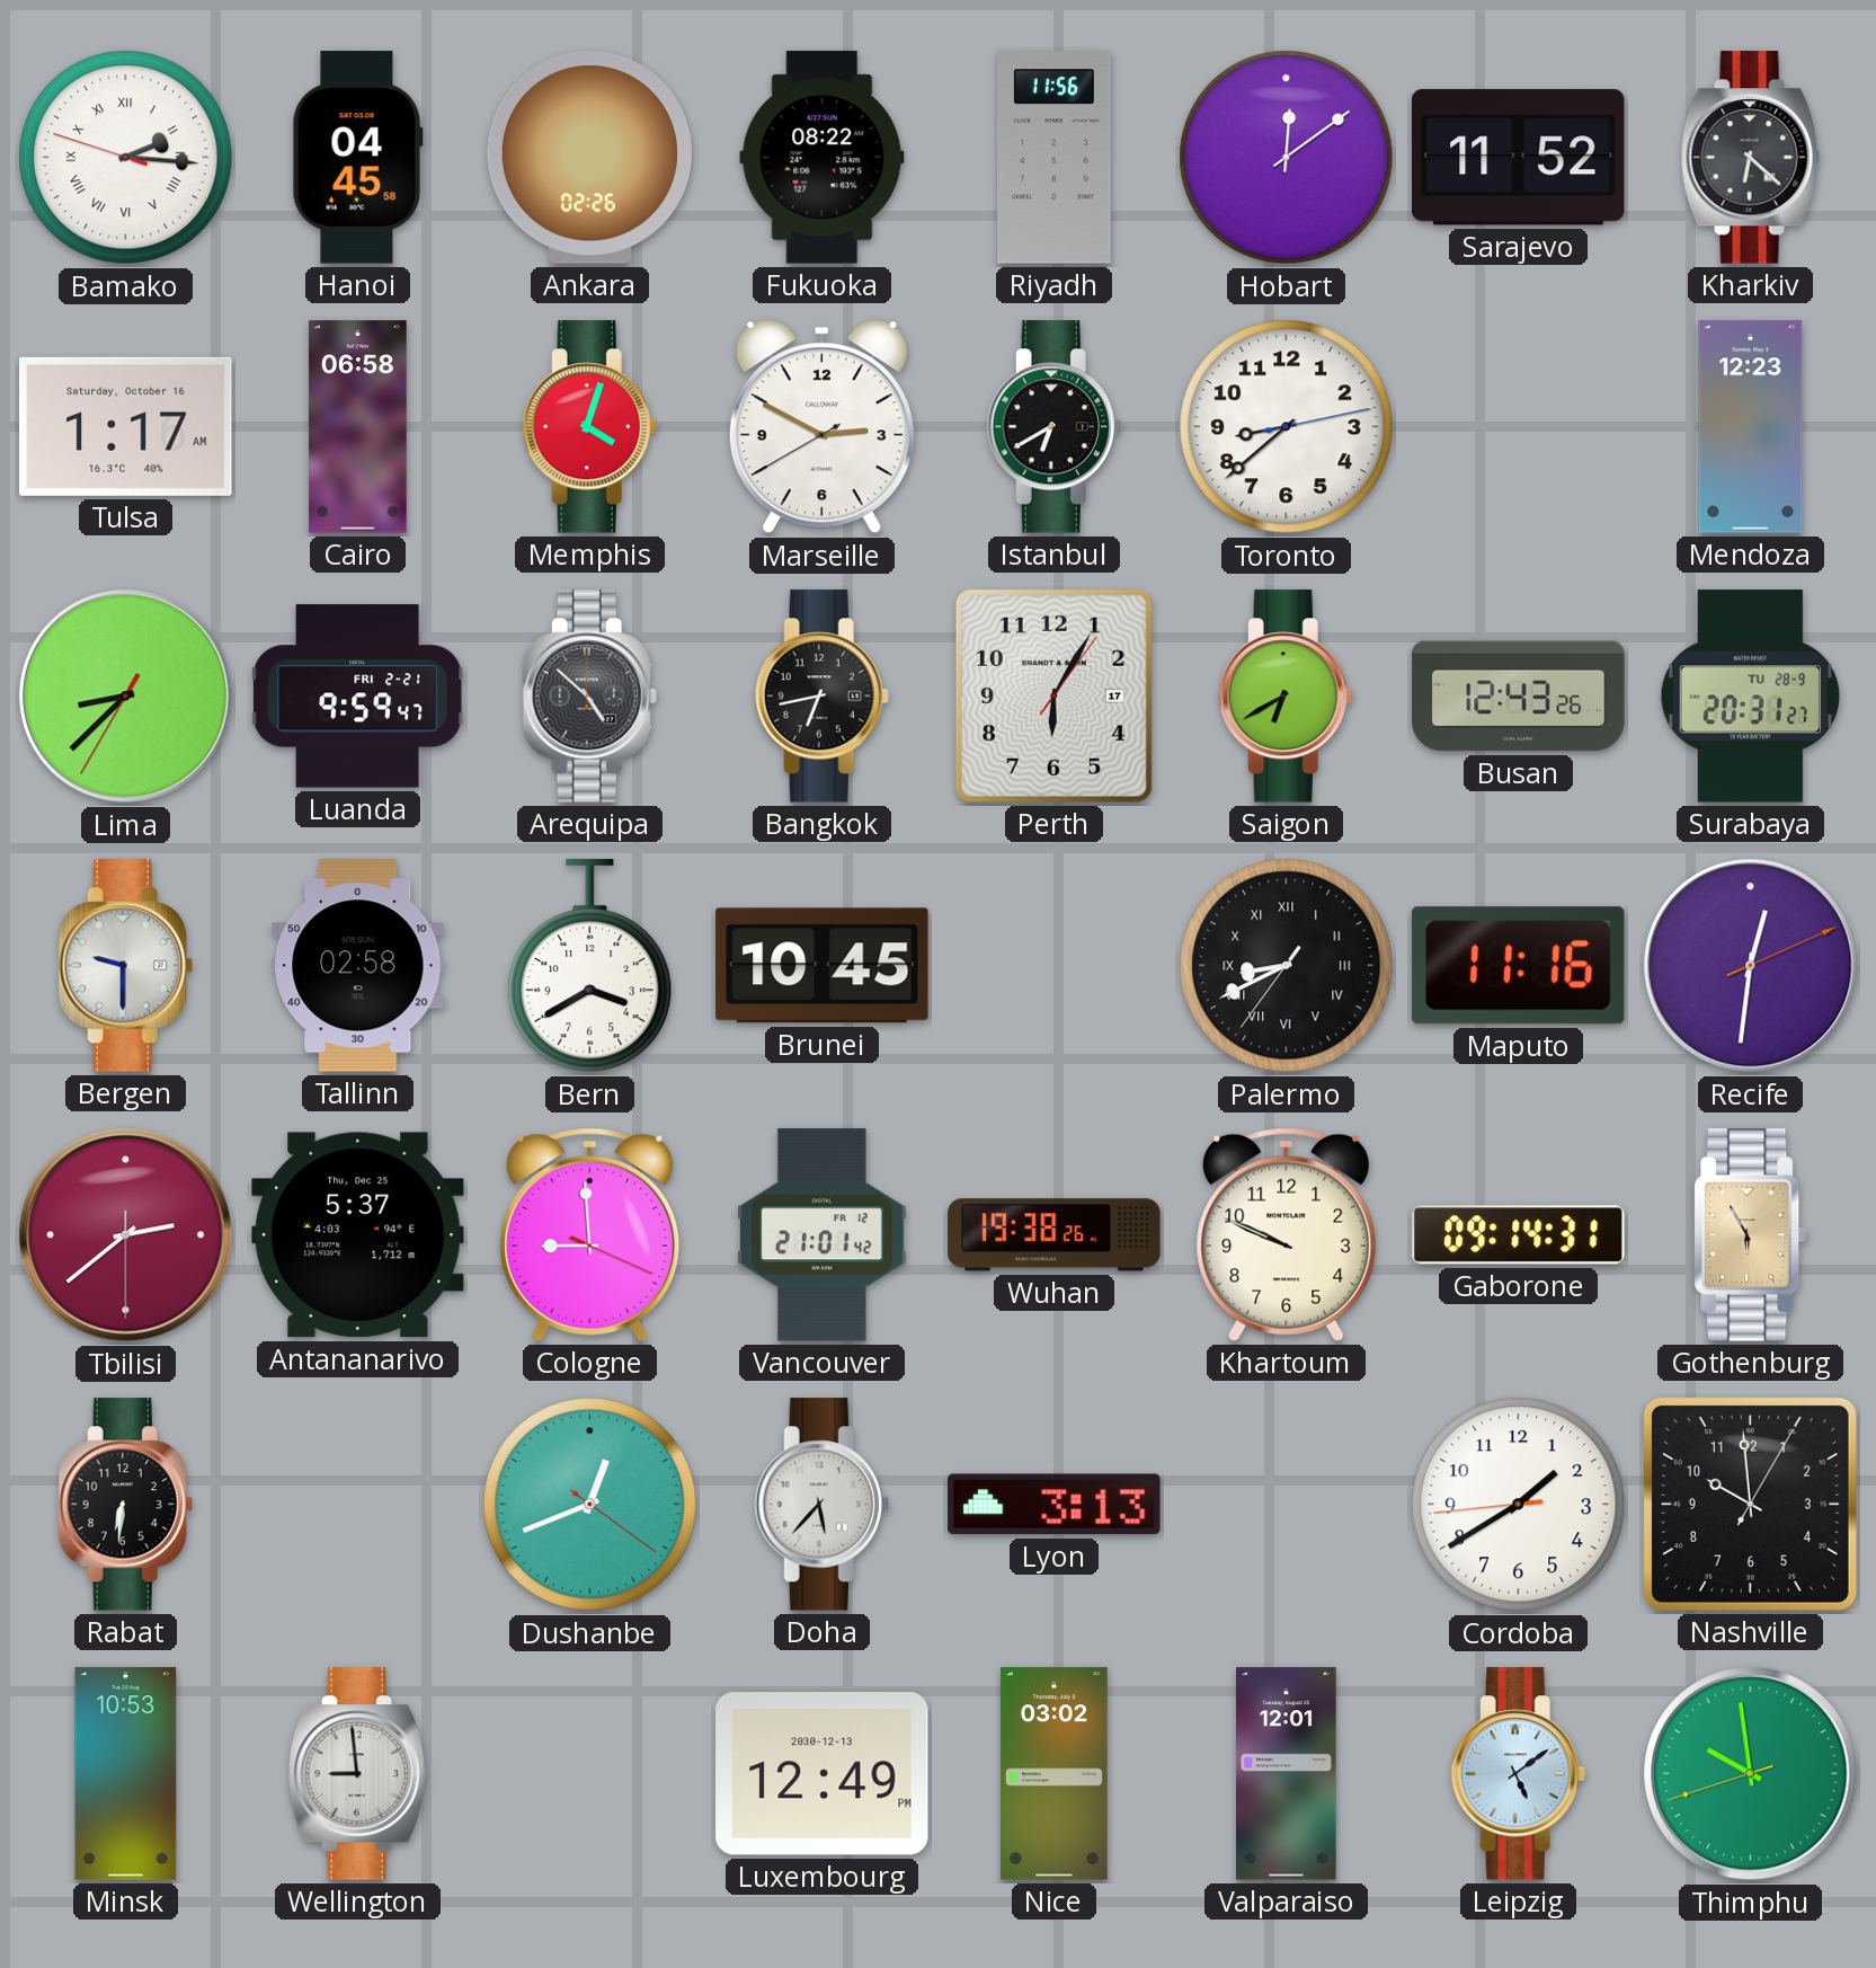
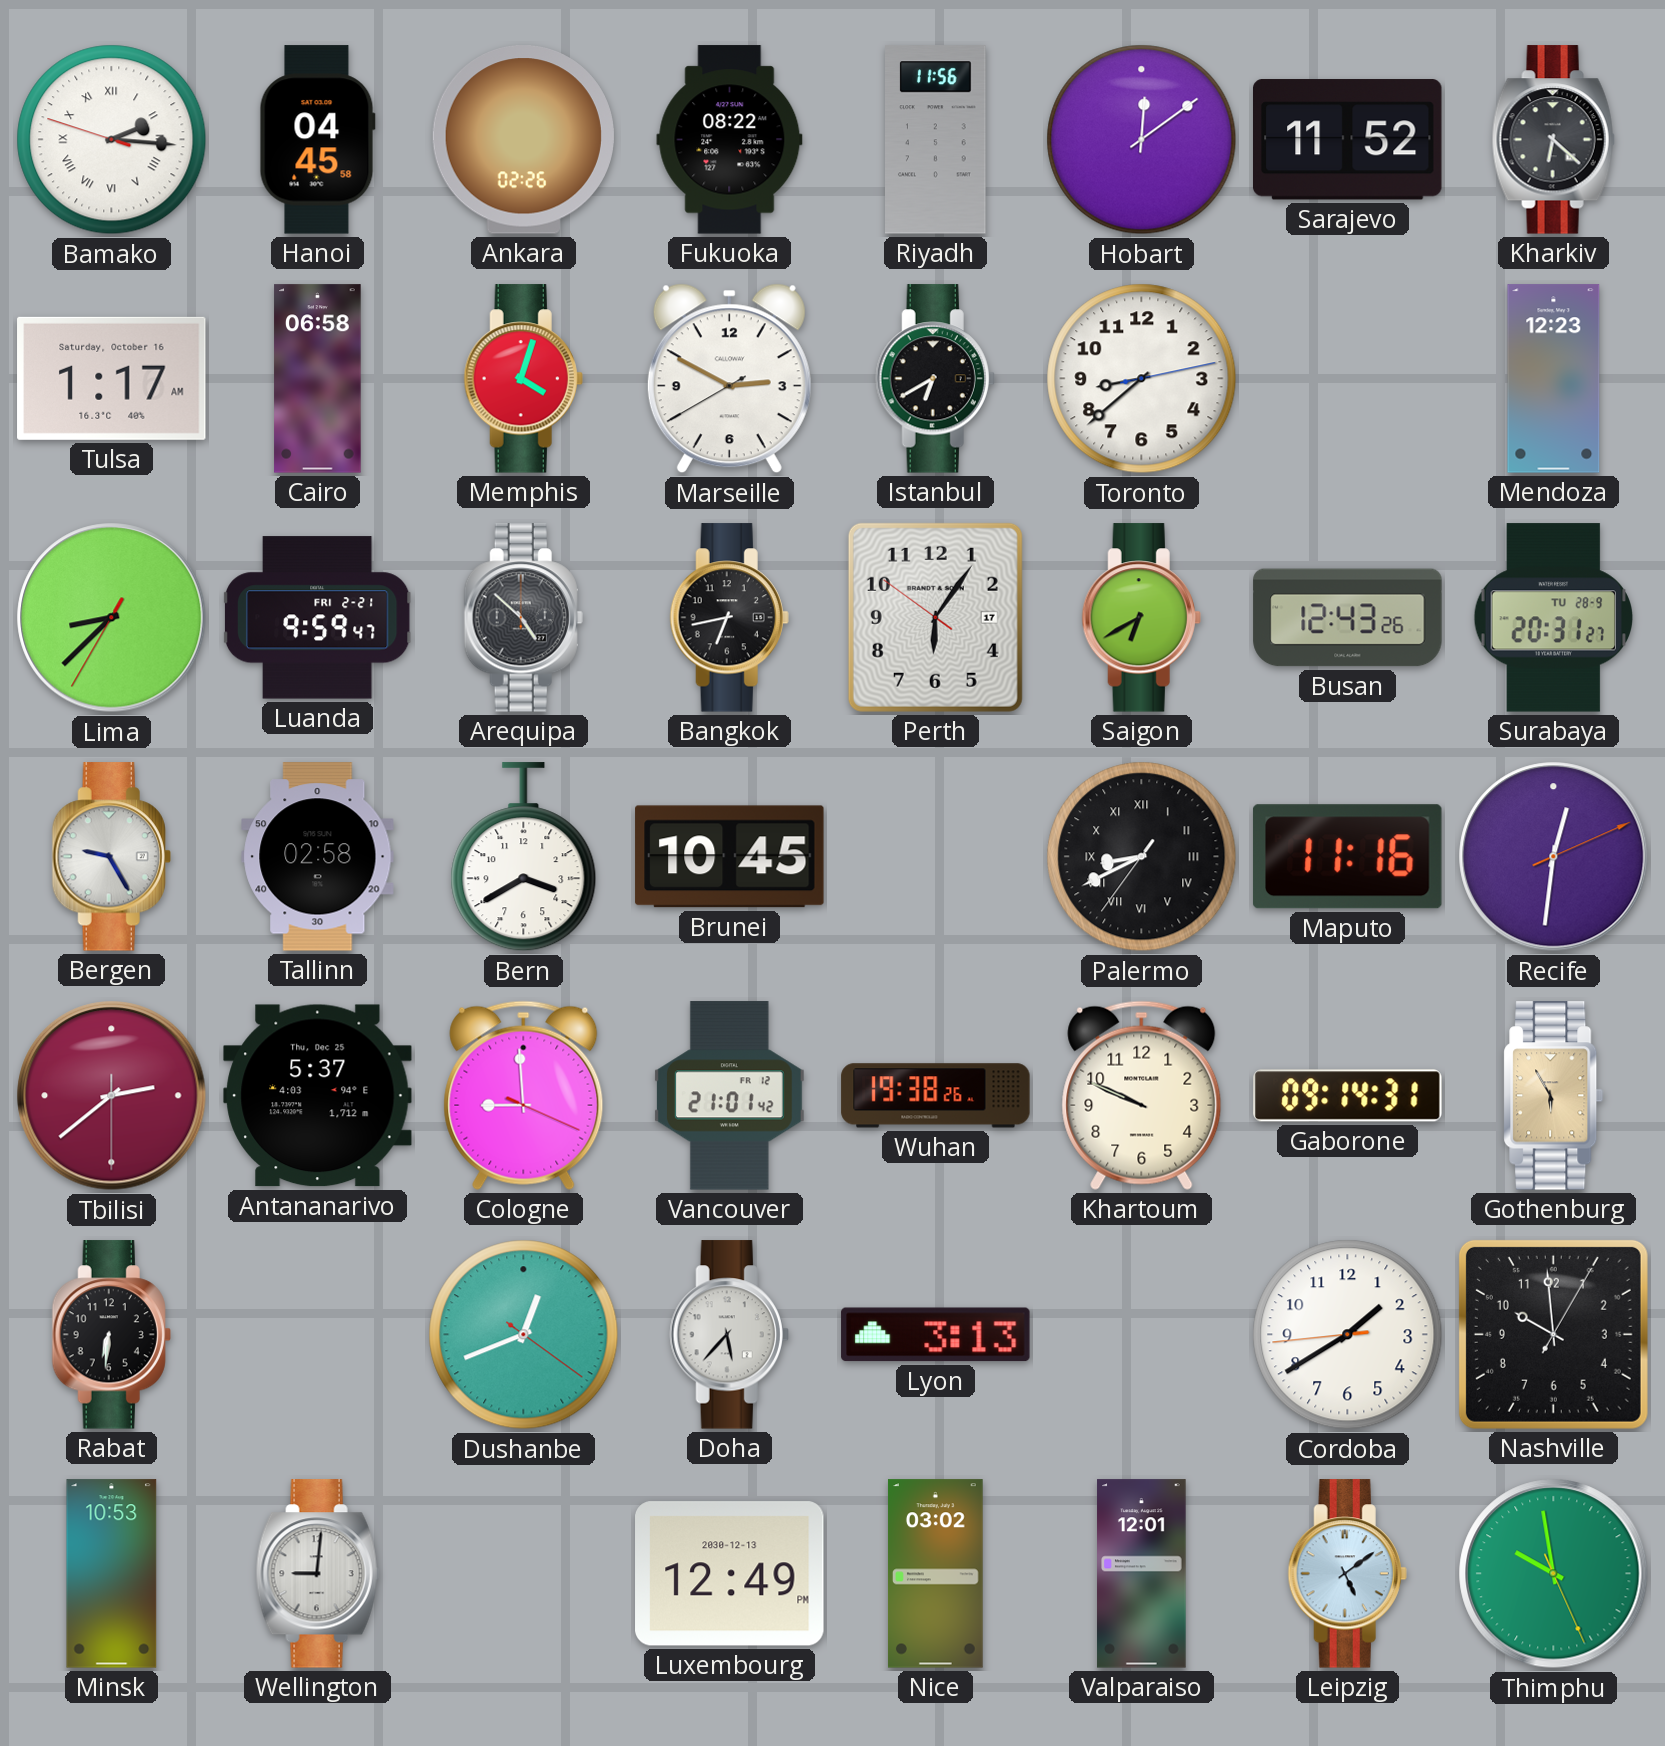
Perth: 6:05:06 -> 6:05:51
Bergen: 9:30 -> 9:25
Wellington: 8:59 -> 9:01
Thimphu: 9:58:42 -> 9:58:26
